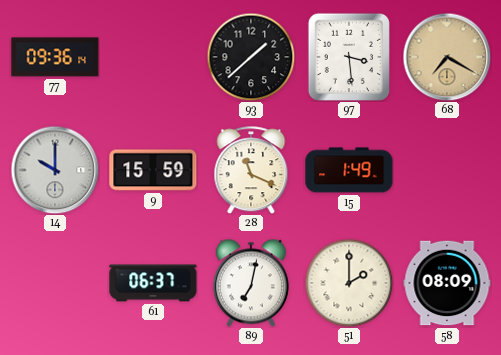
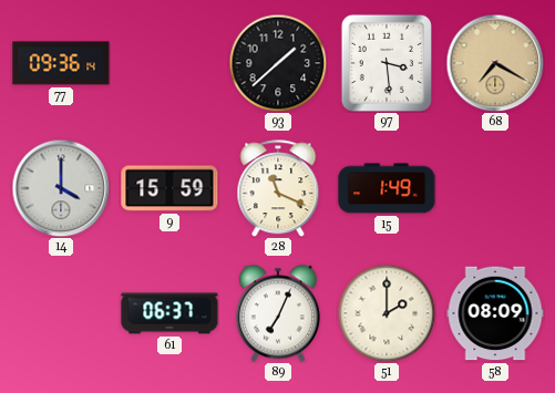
14: 10:00 -> 4:00
89: 7:02 -> 7:04
